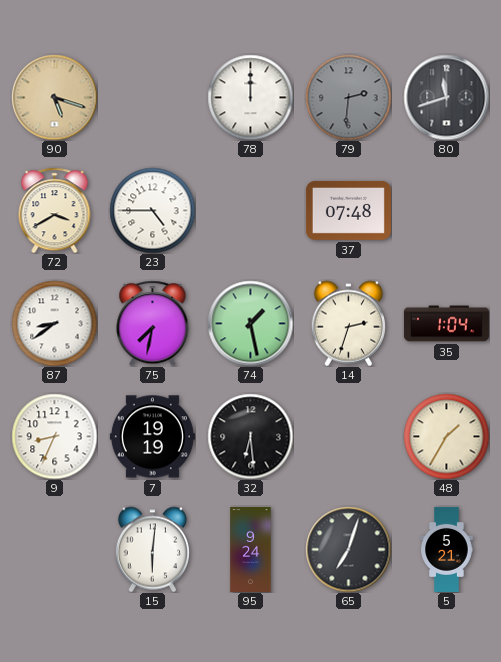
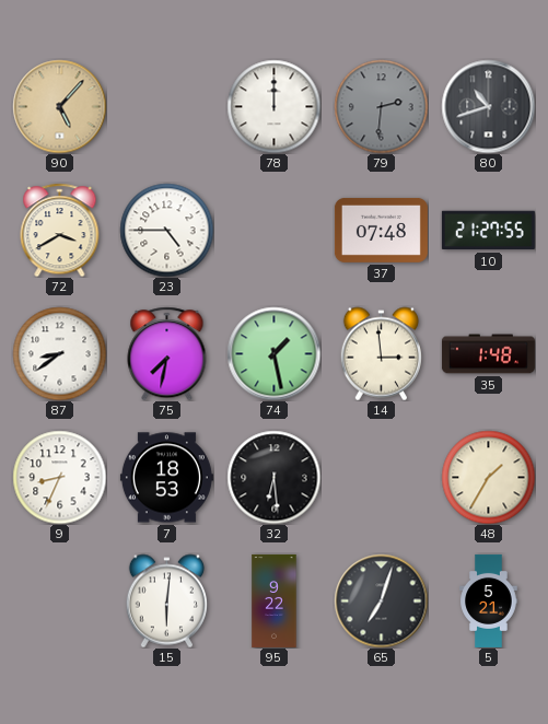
90: 5:18 -> 5:07
80: 11:42 -> 10:42
10: none -> 21:27
14: 2:33 -> 2:59
35: 1:04 -> 1:48
7: 19:19 -> 18:53
95: 9:24 -> 9:22
